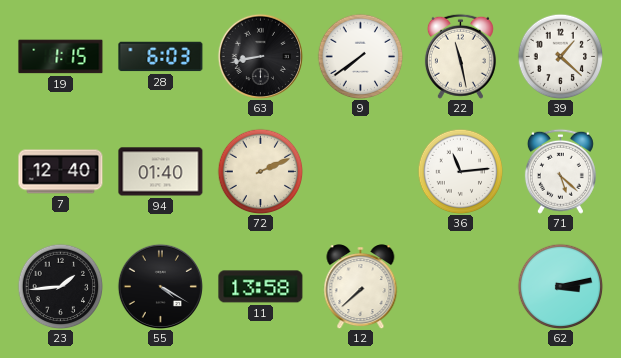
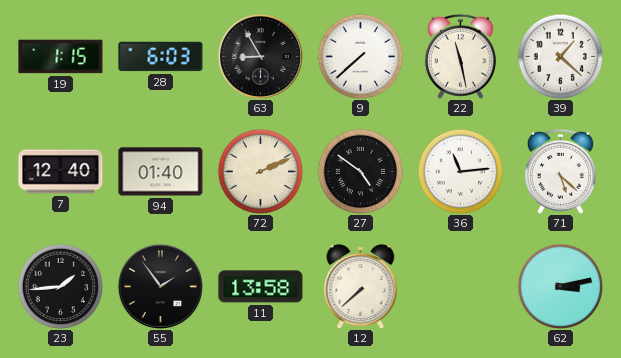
63: 8:43 -> 8:55
9: 7:39 -> 7:38
27: none -> 4:51
55: 4:20 -> 1:54
